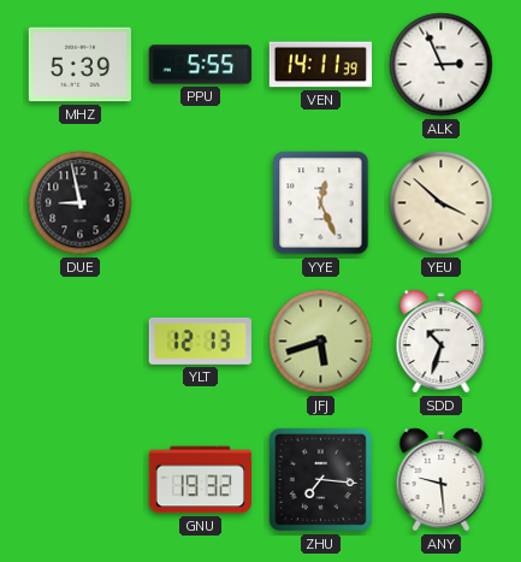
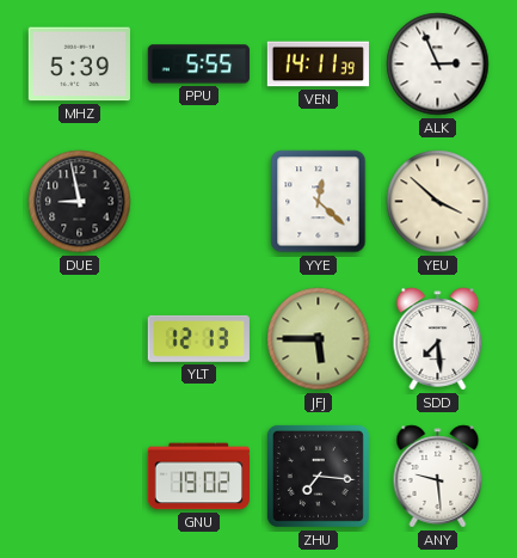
YYE: 12:26 -> 12:22
JFJ: 5:42 -> 5:45
SDD: 10:33 -> 7:29
GNU: 19:32 -> 19:02
